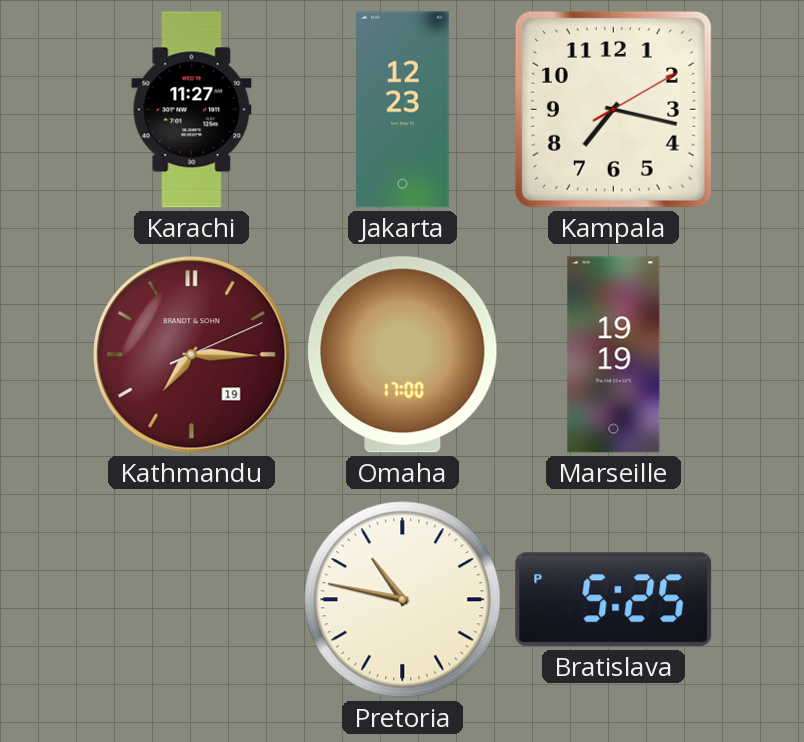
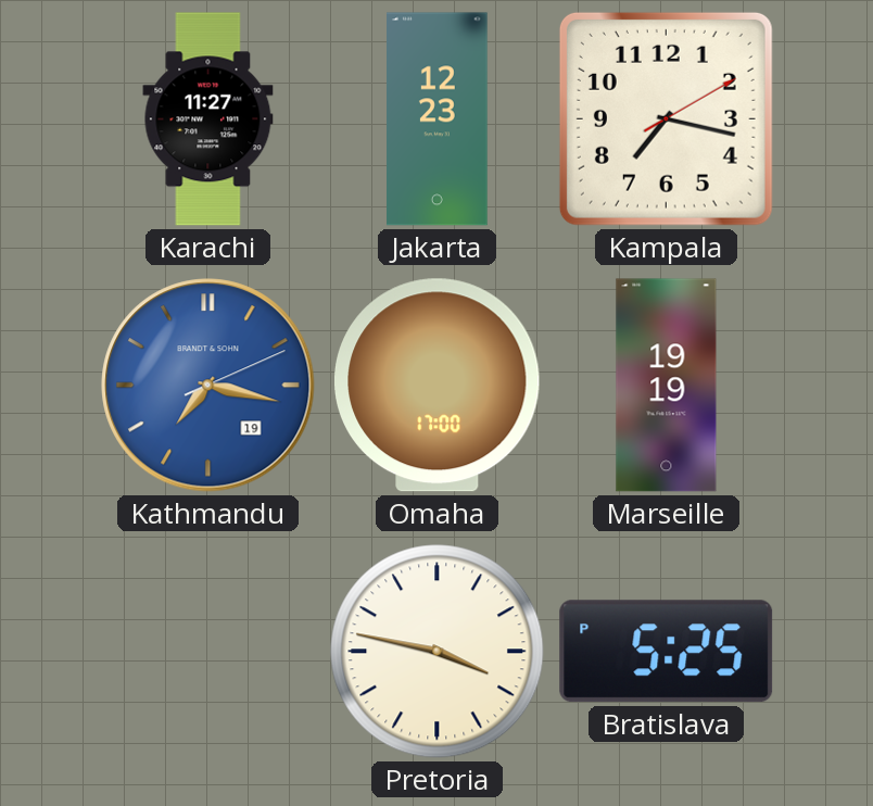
Kathmandu: 7:15 -> 7:17
Kathmandu dial: burgundy -> blue
Pretoria: 10:47 -> 3:47
